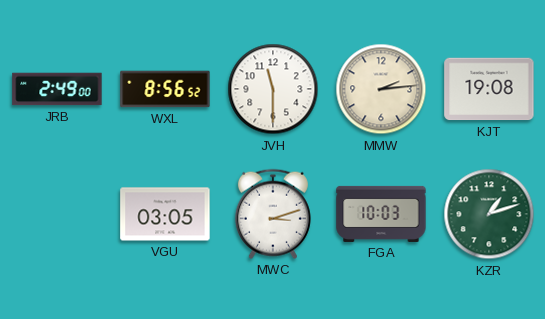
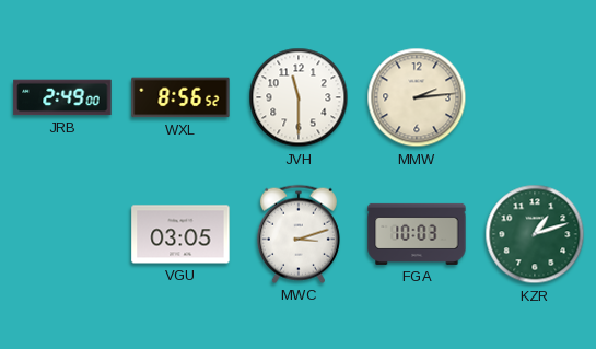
KJT: 19:08 -> none
